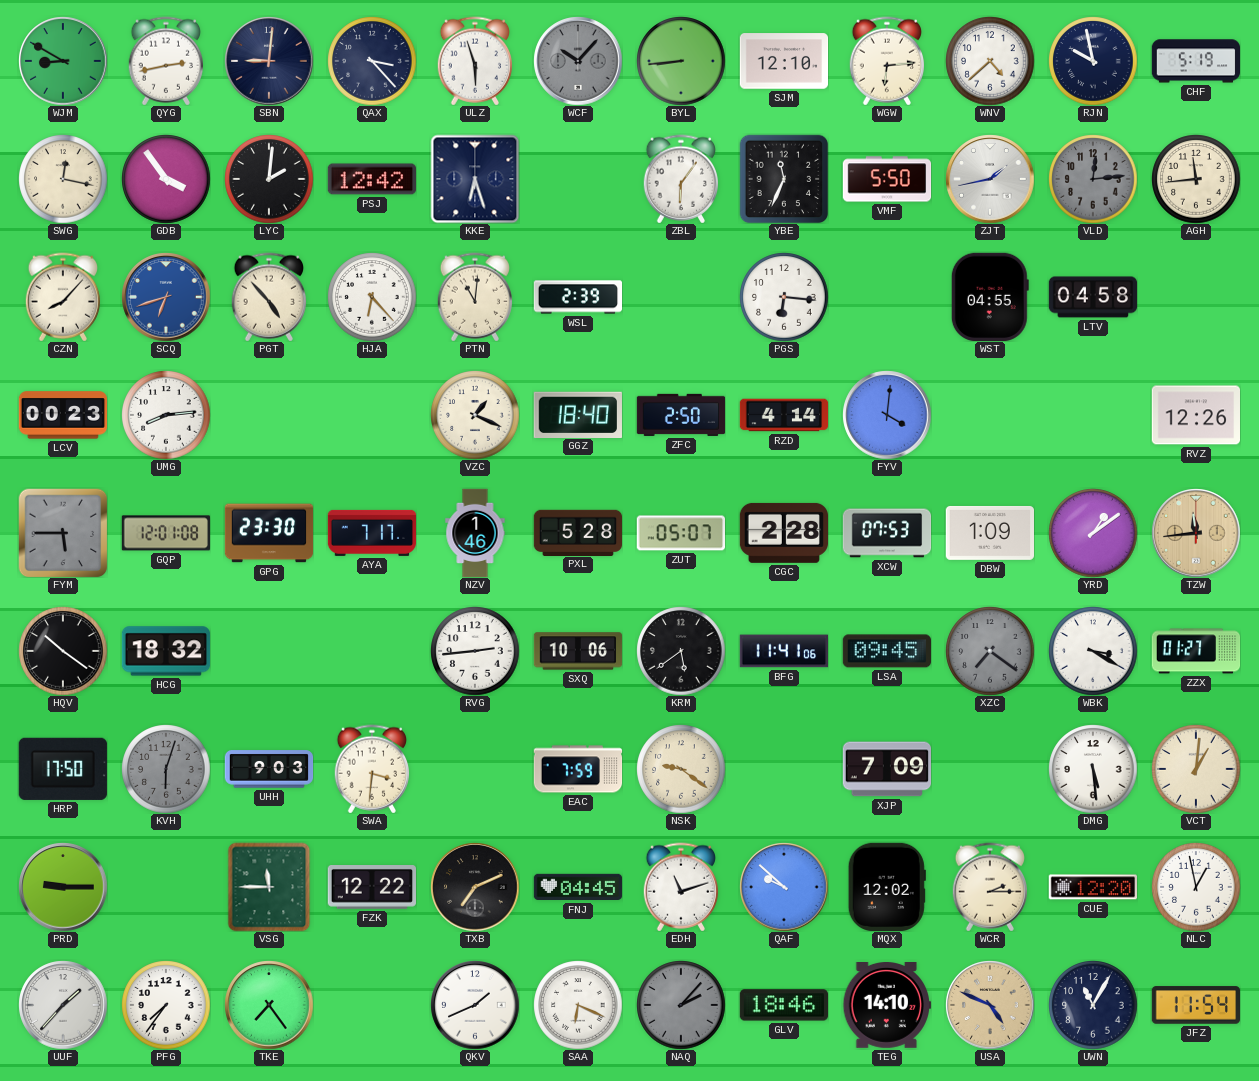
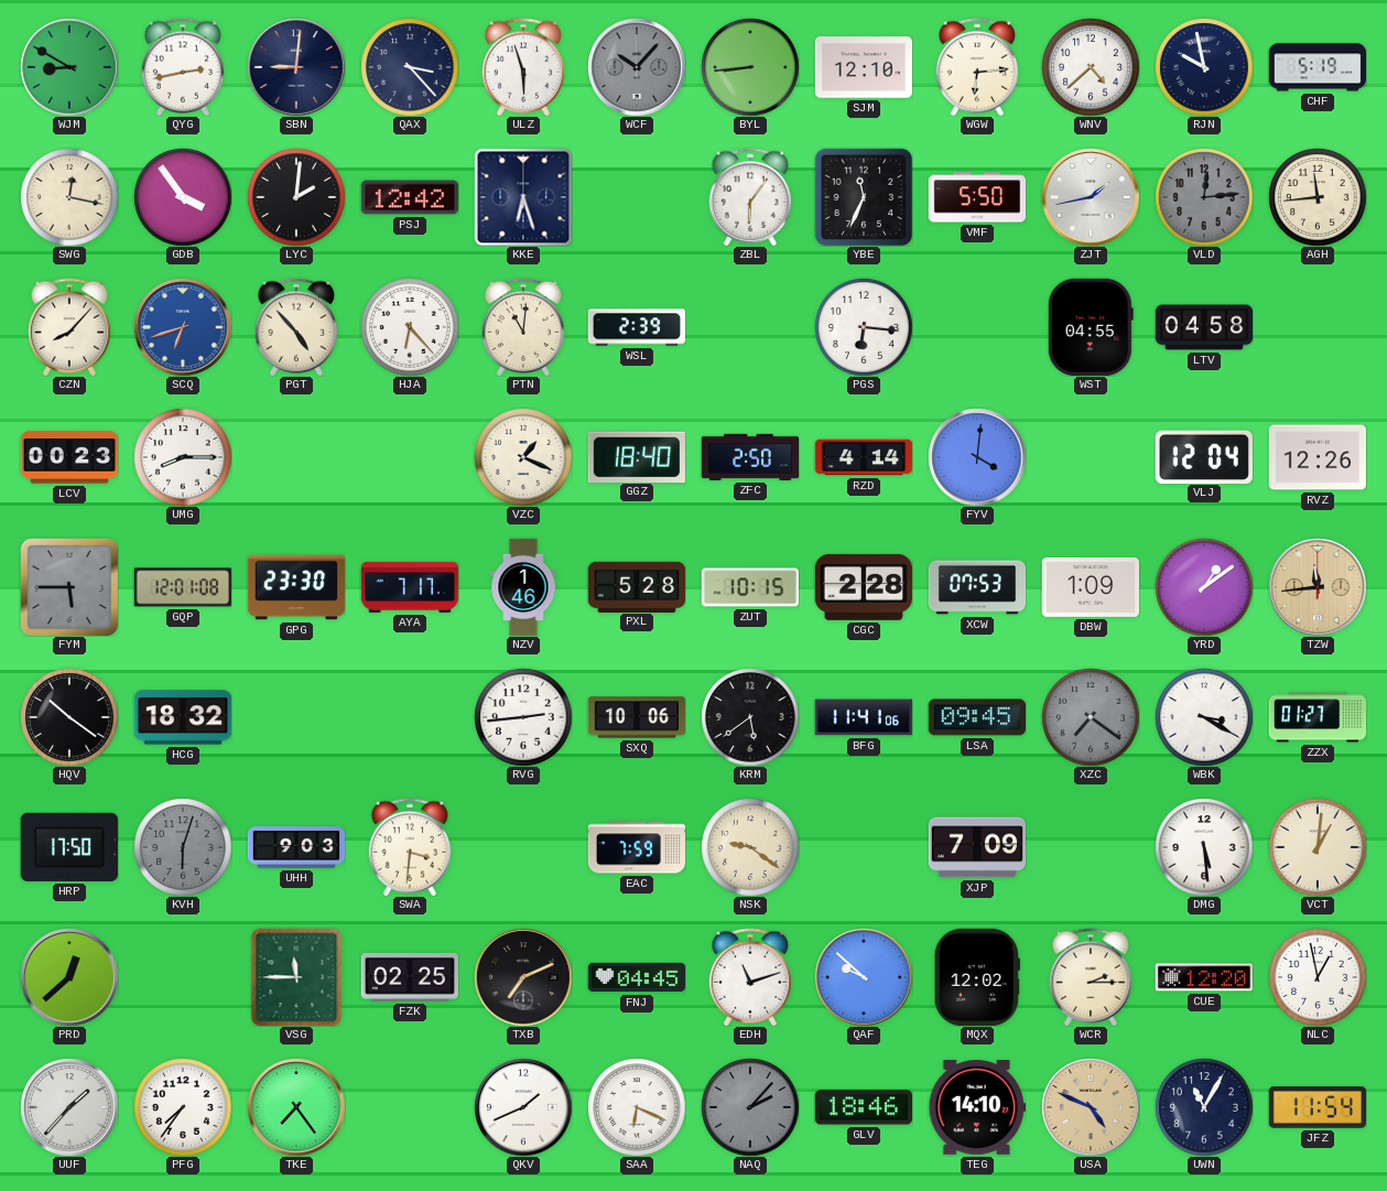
UMG: 8:14 -> 8:15
VLJ: none -> 12:04
ZUT: 05:07 -> 10:15
PRD: 9:15 -> 12:38
FZK: 12:22 -> 02:25
